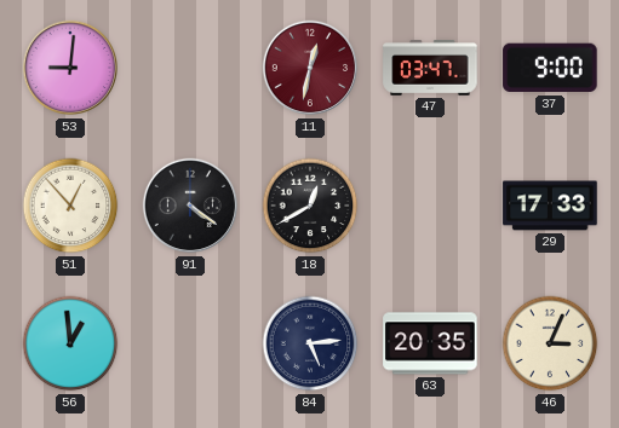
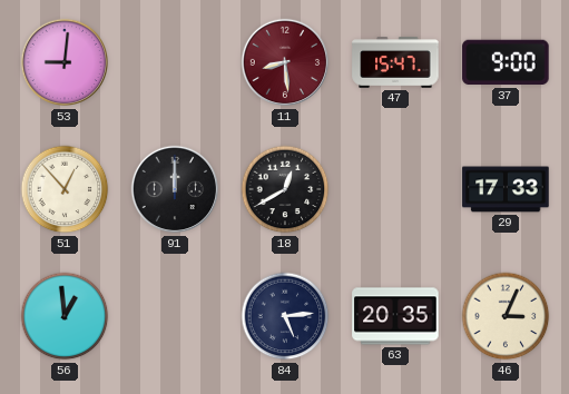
11: 12:32 -> 8:29
47: 03:47 -> 15:47
91: 4:21 -> 12:00
